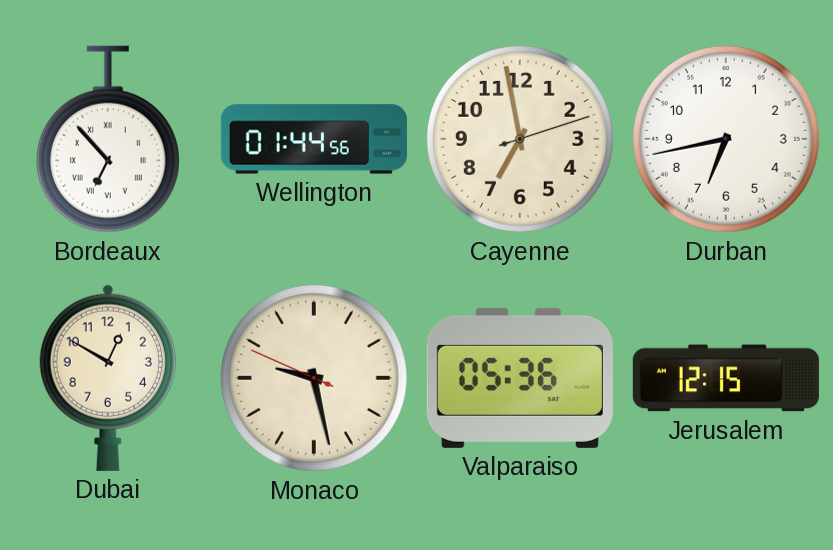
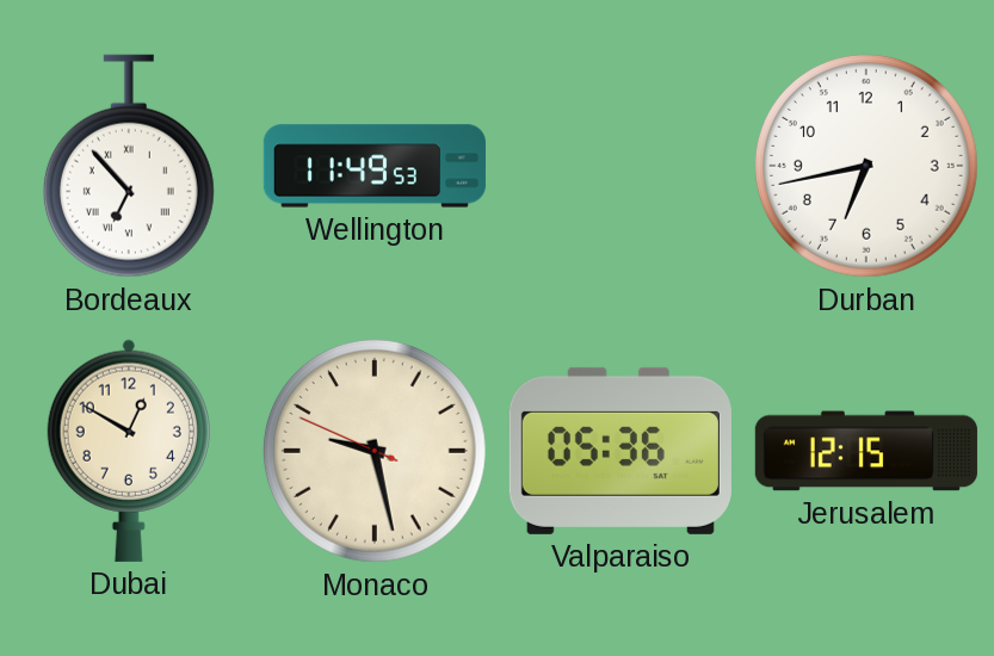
Wellington: 01:44 -> 11:49
Cayenne: 6:58 -> none
